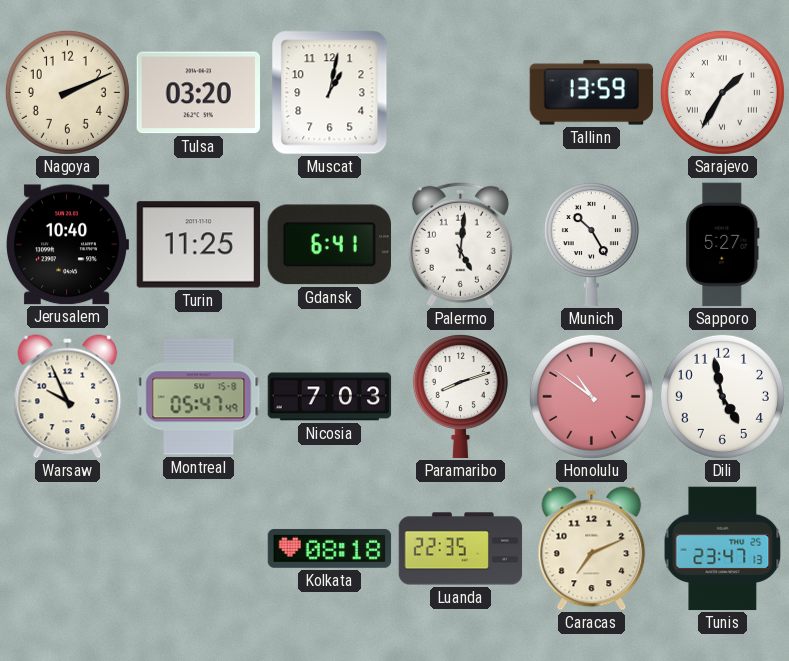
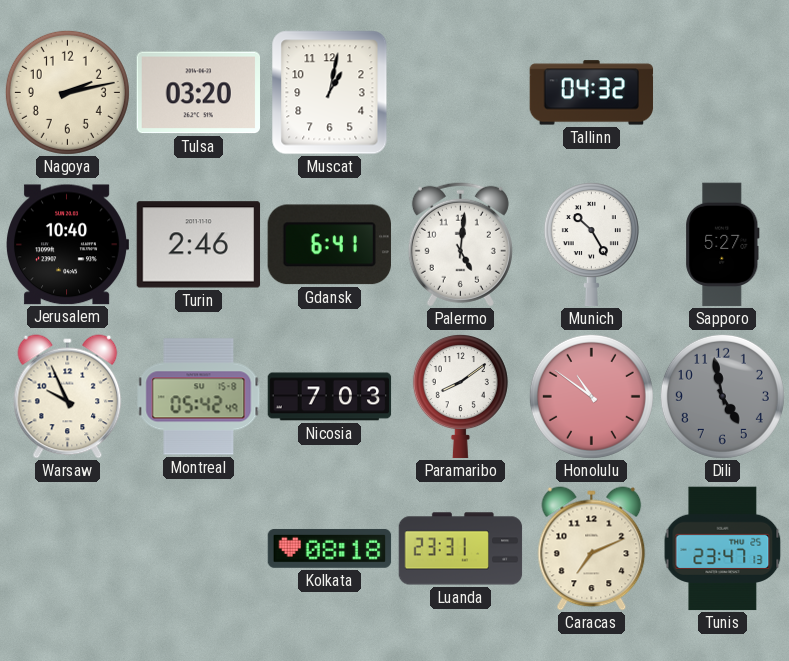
Nagoya: 2:11 -> 2:13
Tallinn: 13:59 -> 04:32
Sarajevo: 1:35 -> none
Turin: 11:25 -> 2:46
Montreal: 05:47 -> 05:42
Paramaribo: 8:12 -> 8:09
Dili dial: white -> grey
Luanda: 22:35 -> 23:31
